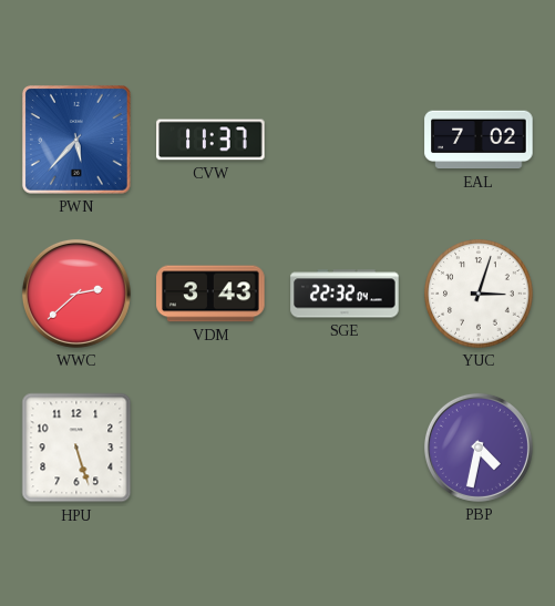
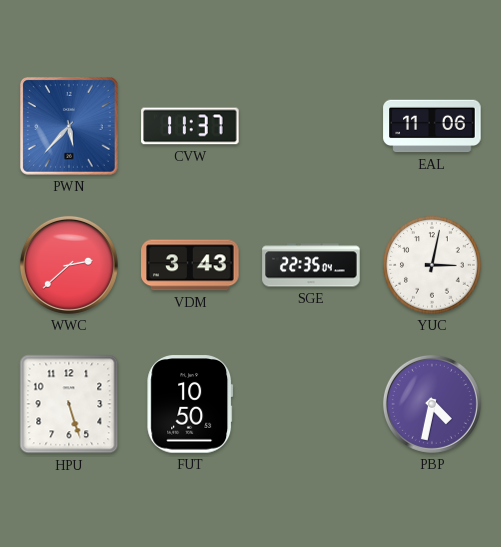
EAL: 7:02 -> 11:06
SGE: 22:32 -> 22:35
YUC: 3:03 -> 3:02
FUT: none -> 10:50
